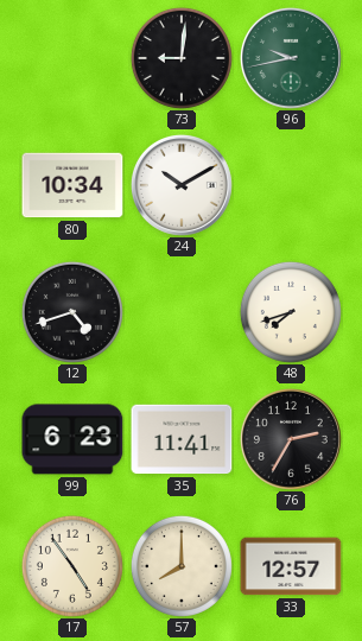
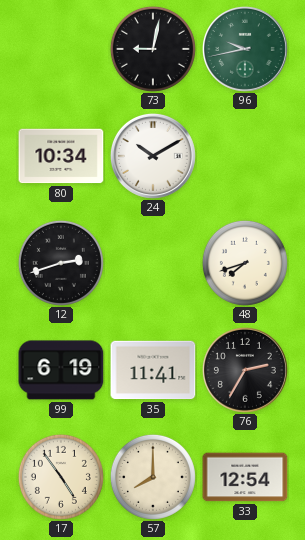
73: 9:01 -> 9:02
12: 4:42 -> 2:42
99: 6:23 -> 6:19
33: 12:57 -> 12:54
